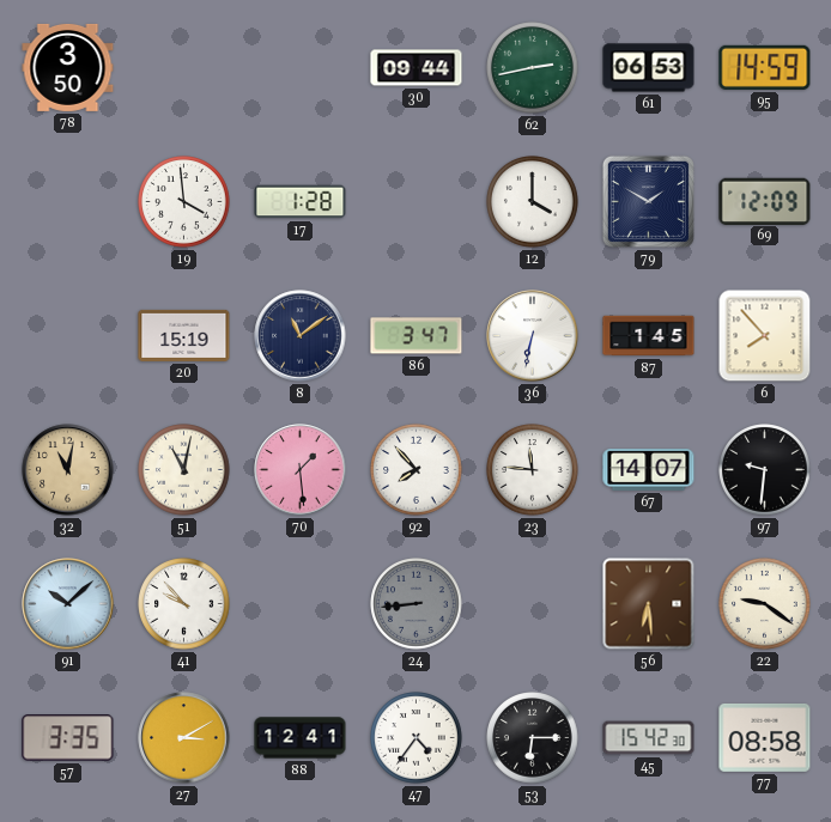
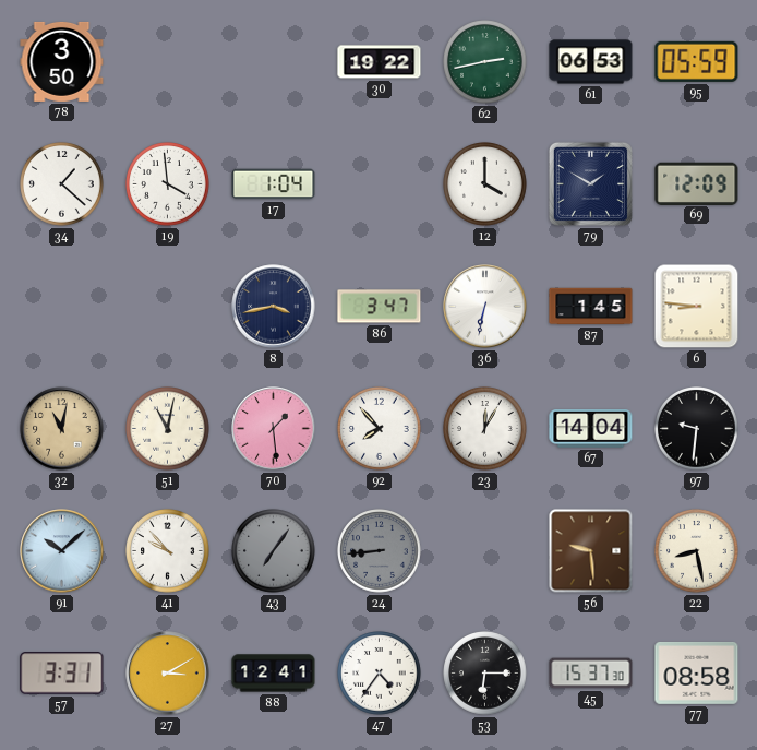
30: 09:44 -> 19:22
95: 14:59 -> 05:59
34: none -> 1:22
17: 1:28 -> 1:04
20: 15:19 -> none
8: 11:09 -> 3:43
6: 7:53 -> 8:46
23: 11:46 -> 12:05
67: 14:07 -> 14:04
43: none -> 7:06
56: 6:29 -> 9:29
22: 9:21 -> 8:28
57: 3:35 -> 3:31
45: 15:42 -> 15:37
